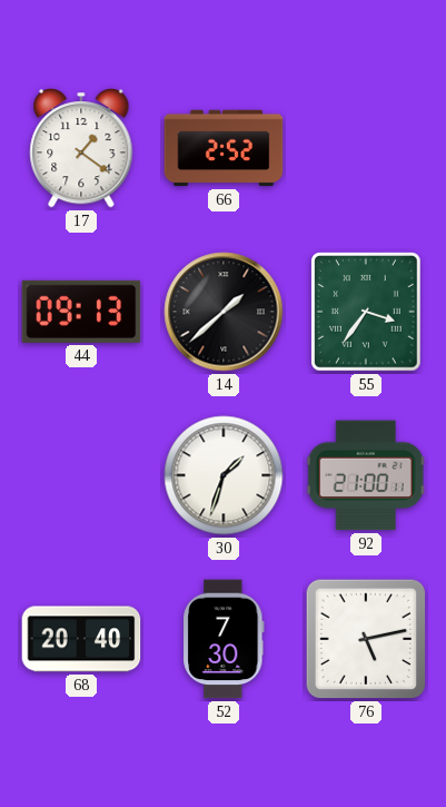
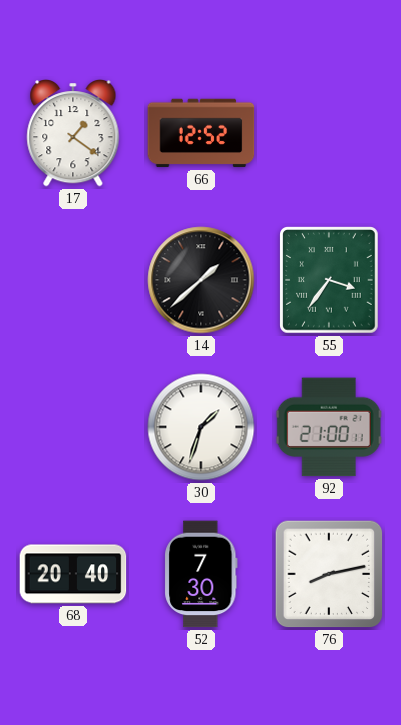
66: 2:52 -> 12:52
44: 09:13 -> none
76: 5:13 -> 8:13
